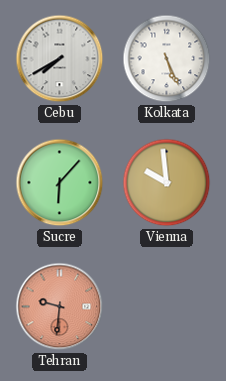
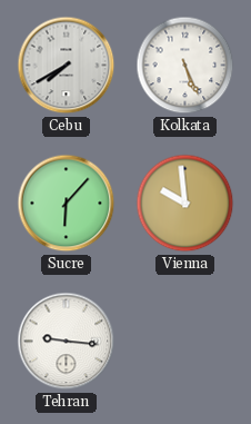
Tehran: 9:31 -> 9:16
Tehran dial: salmon -> white
